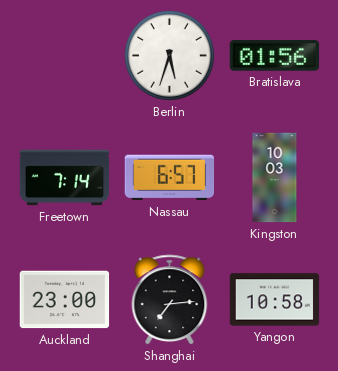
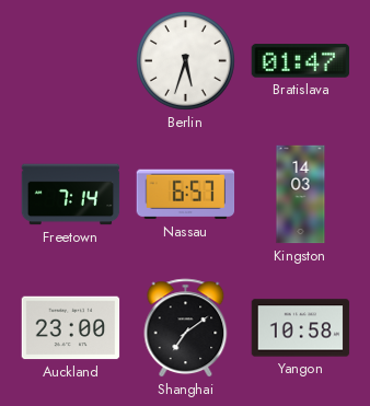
Bratislava: 01:56 -> 01:47
Kingston: 10:03 -> 14:03
Shanghai: 7:14 -> 7:09
